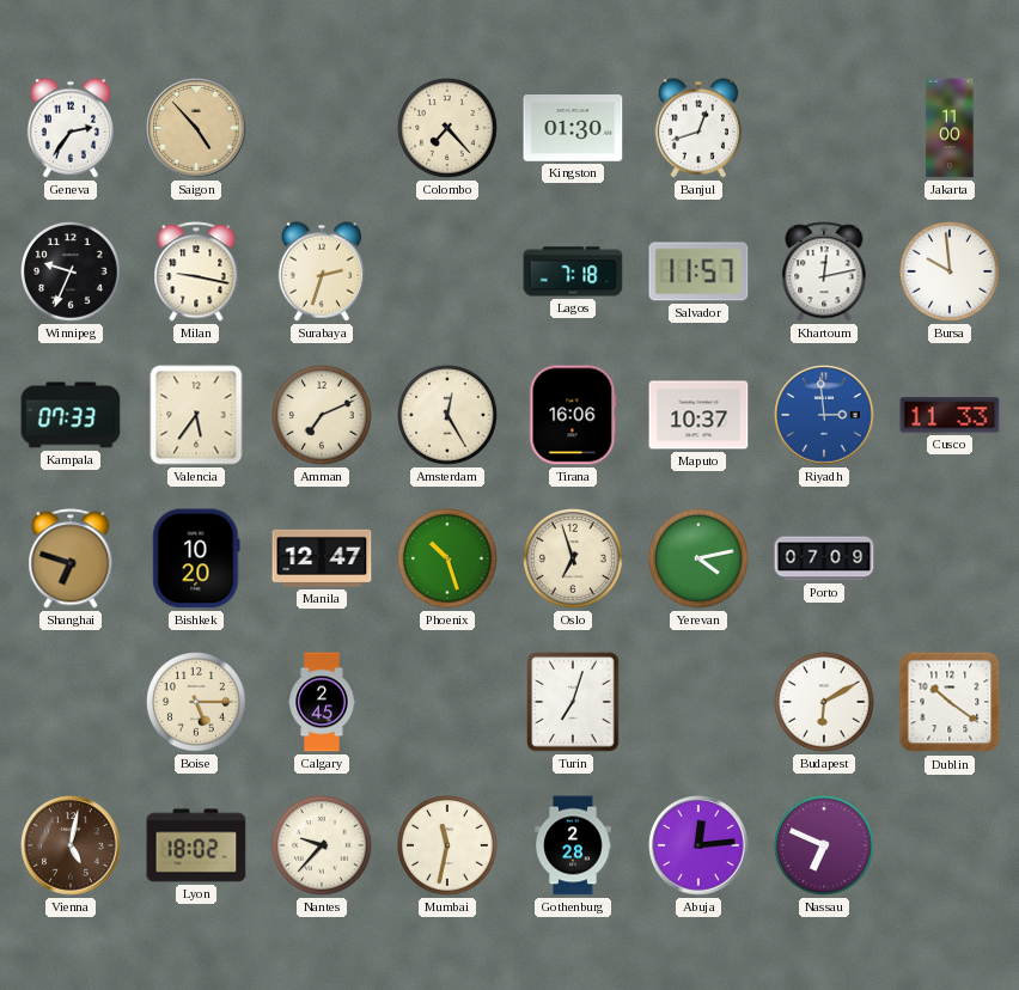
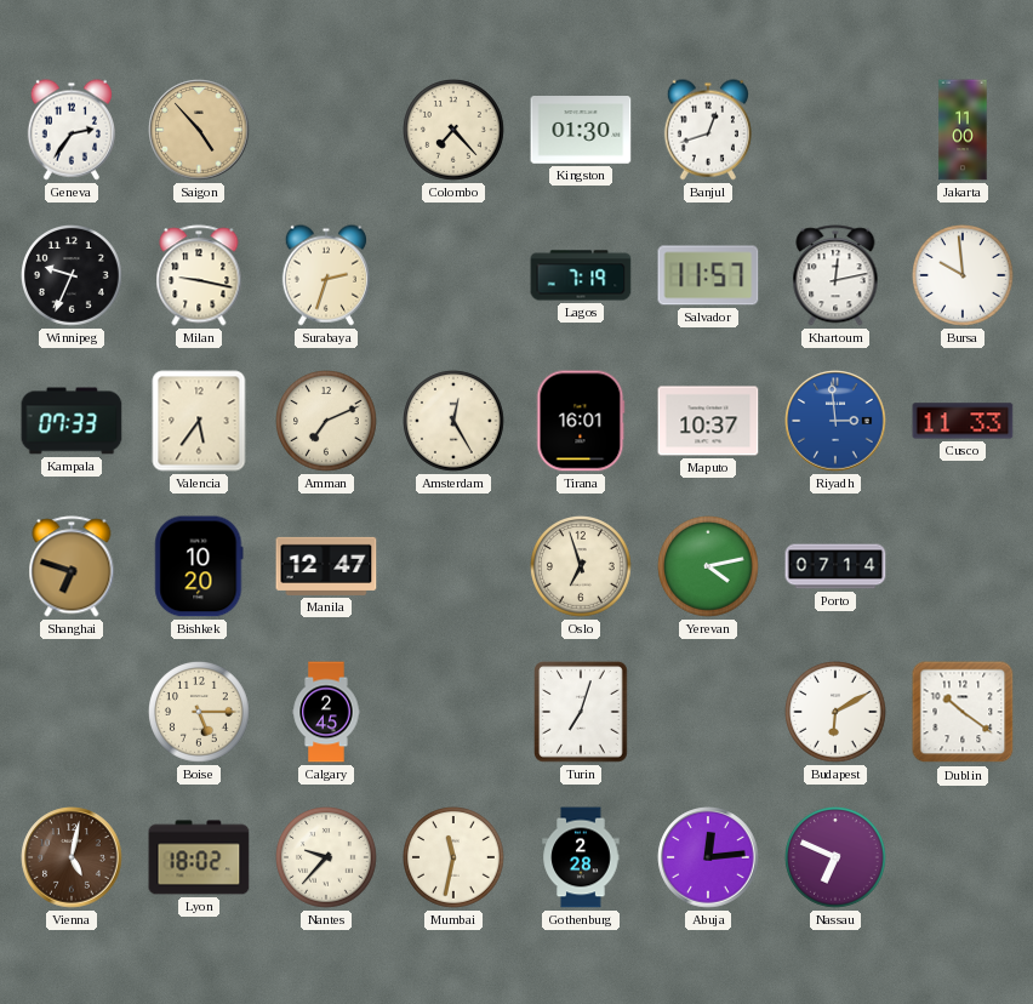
Lagos: 7:18 -> 7:19
Tirana: 16:06 -> 16:01
Phoenix: 10:27 -> none
Porto: 07:09 -> 07:14
